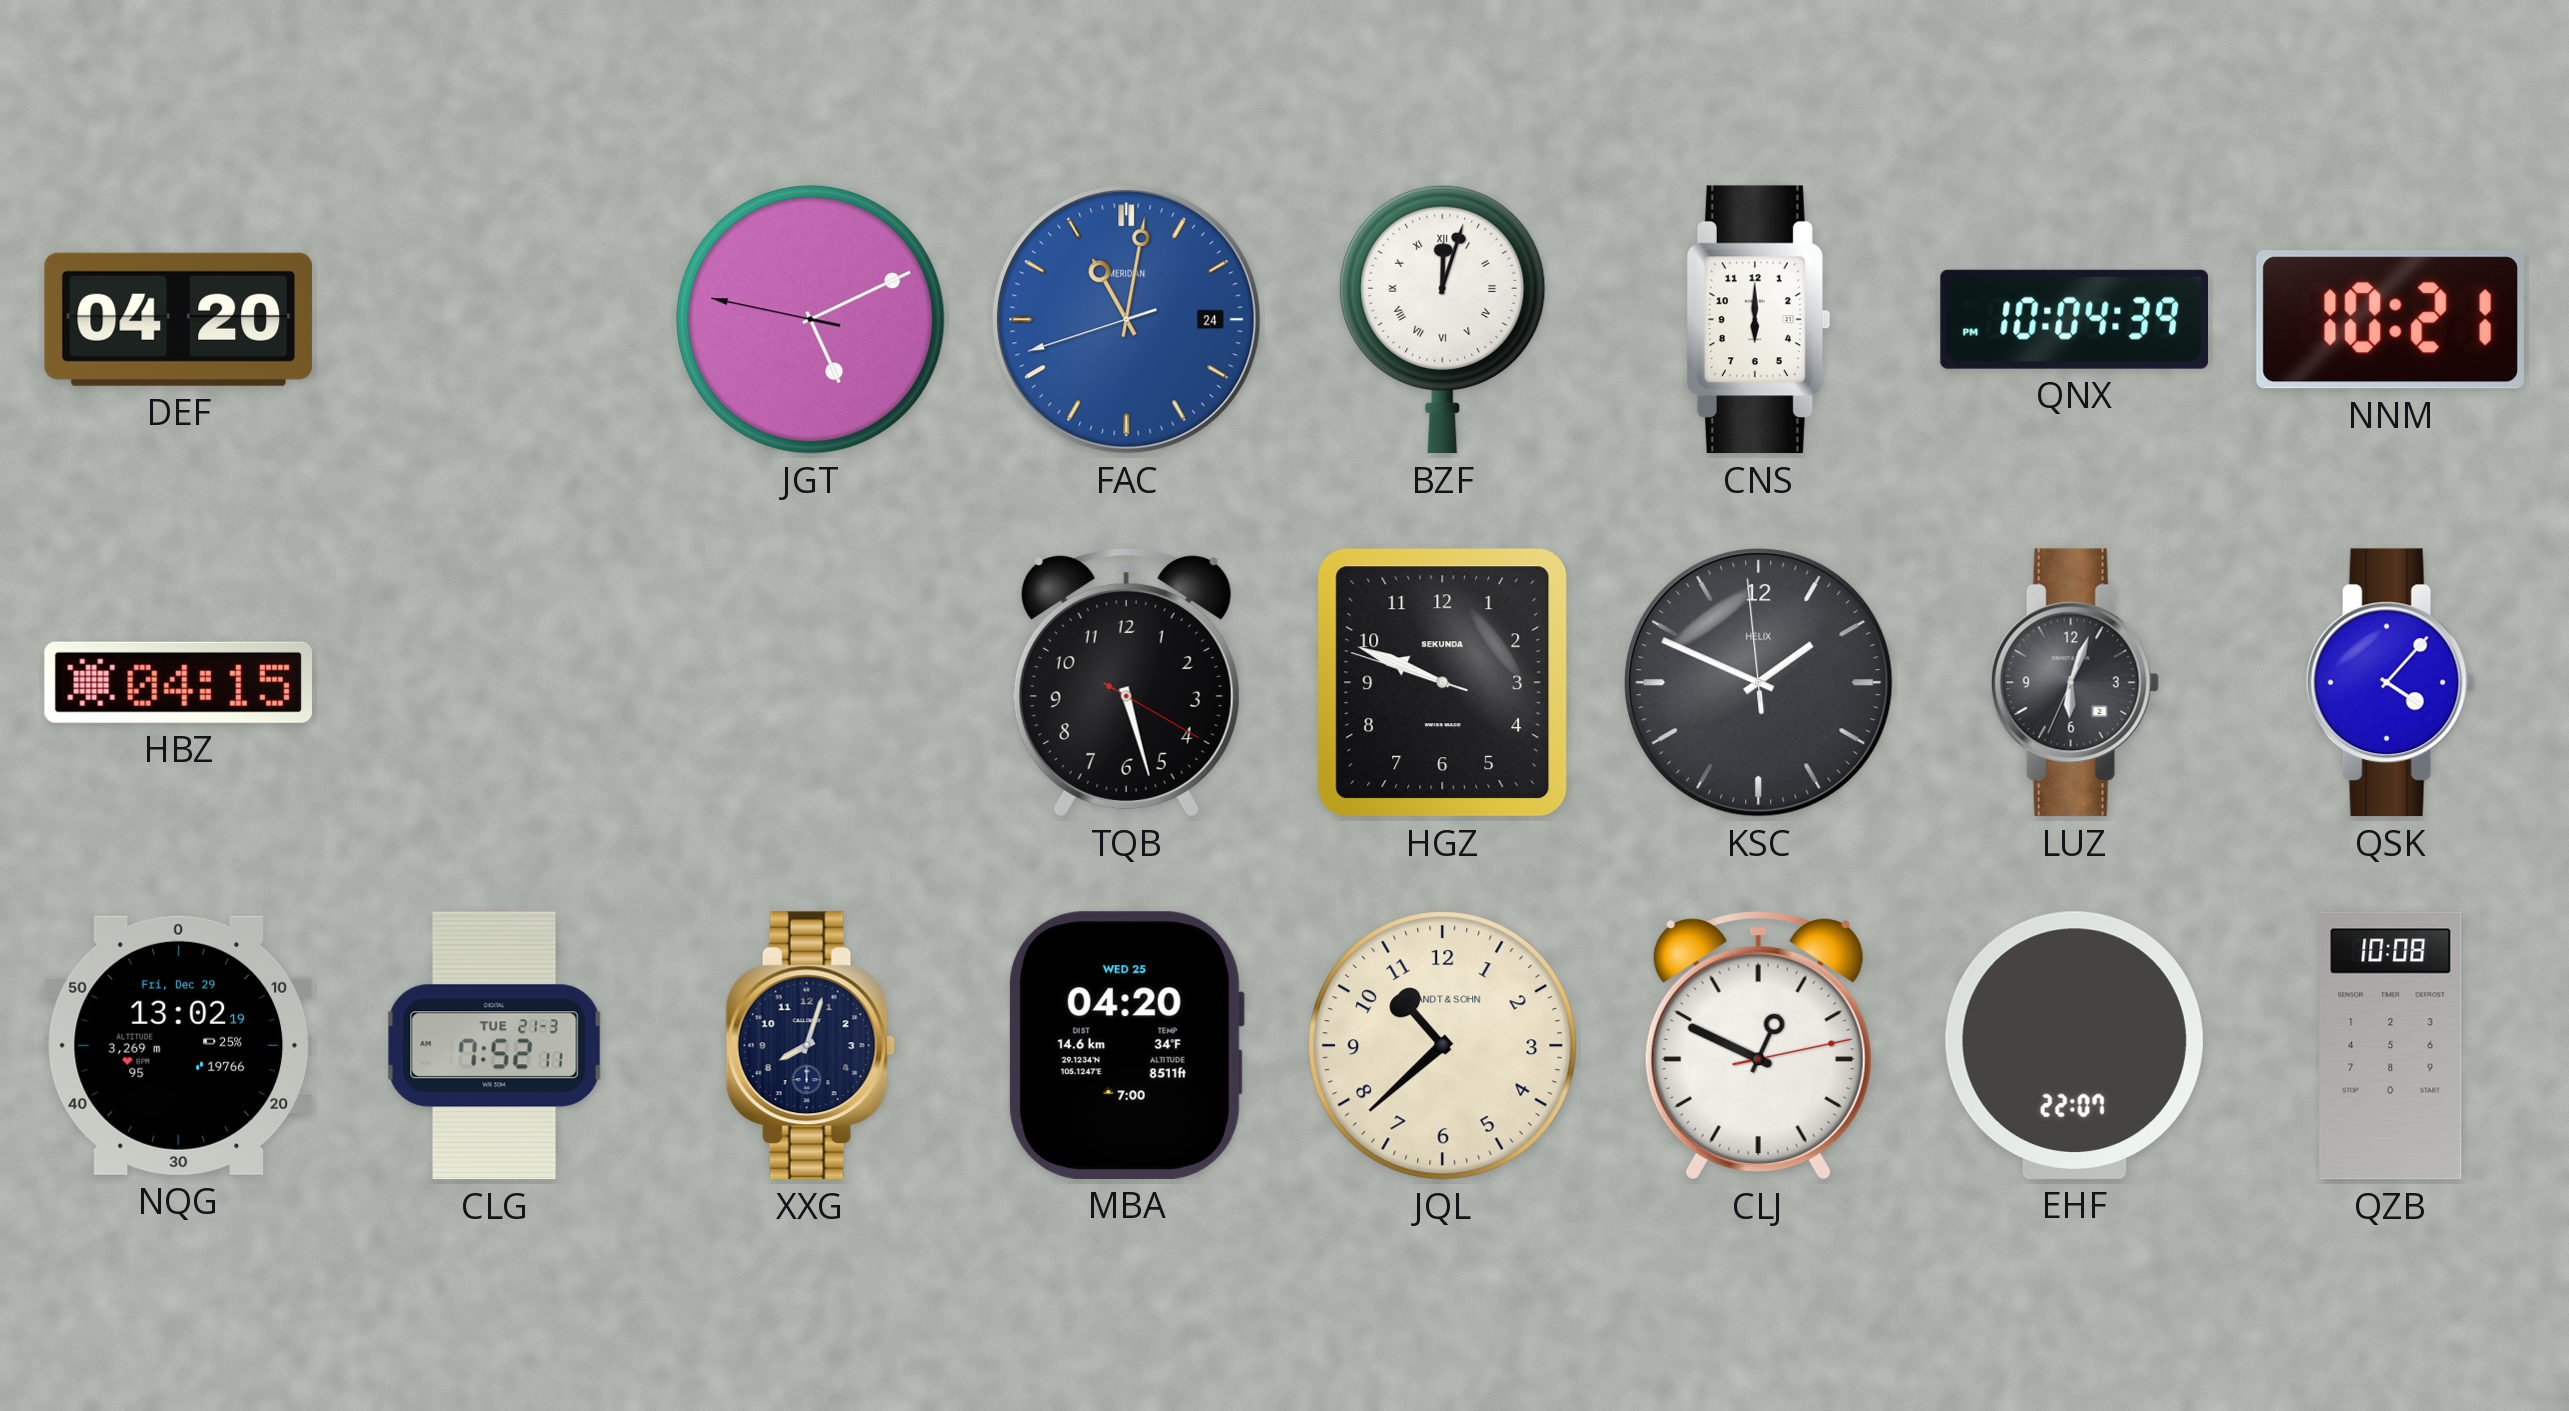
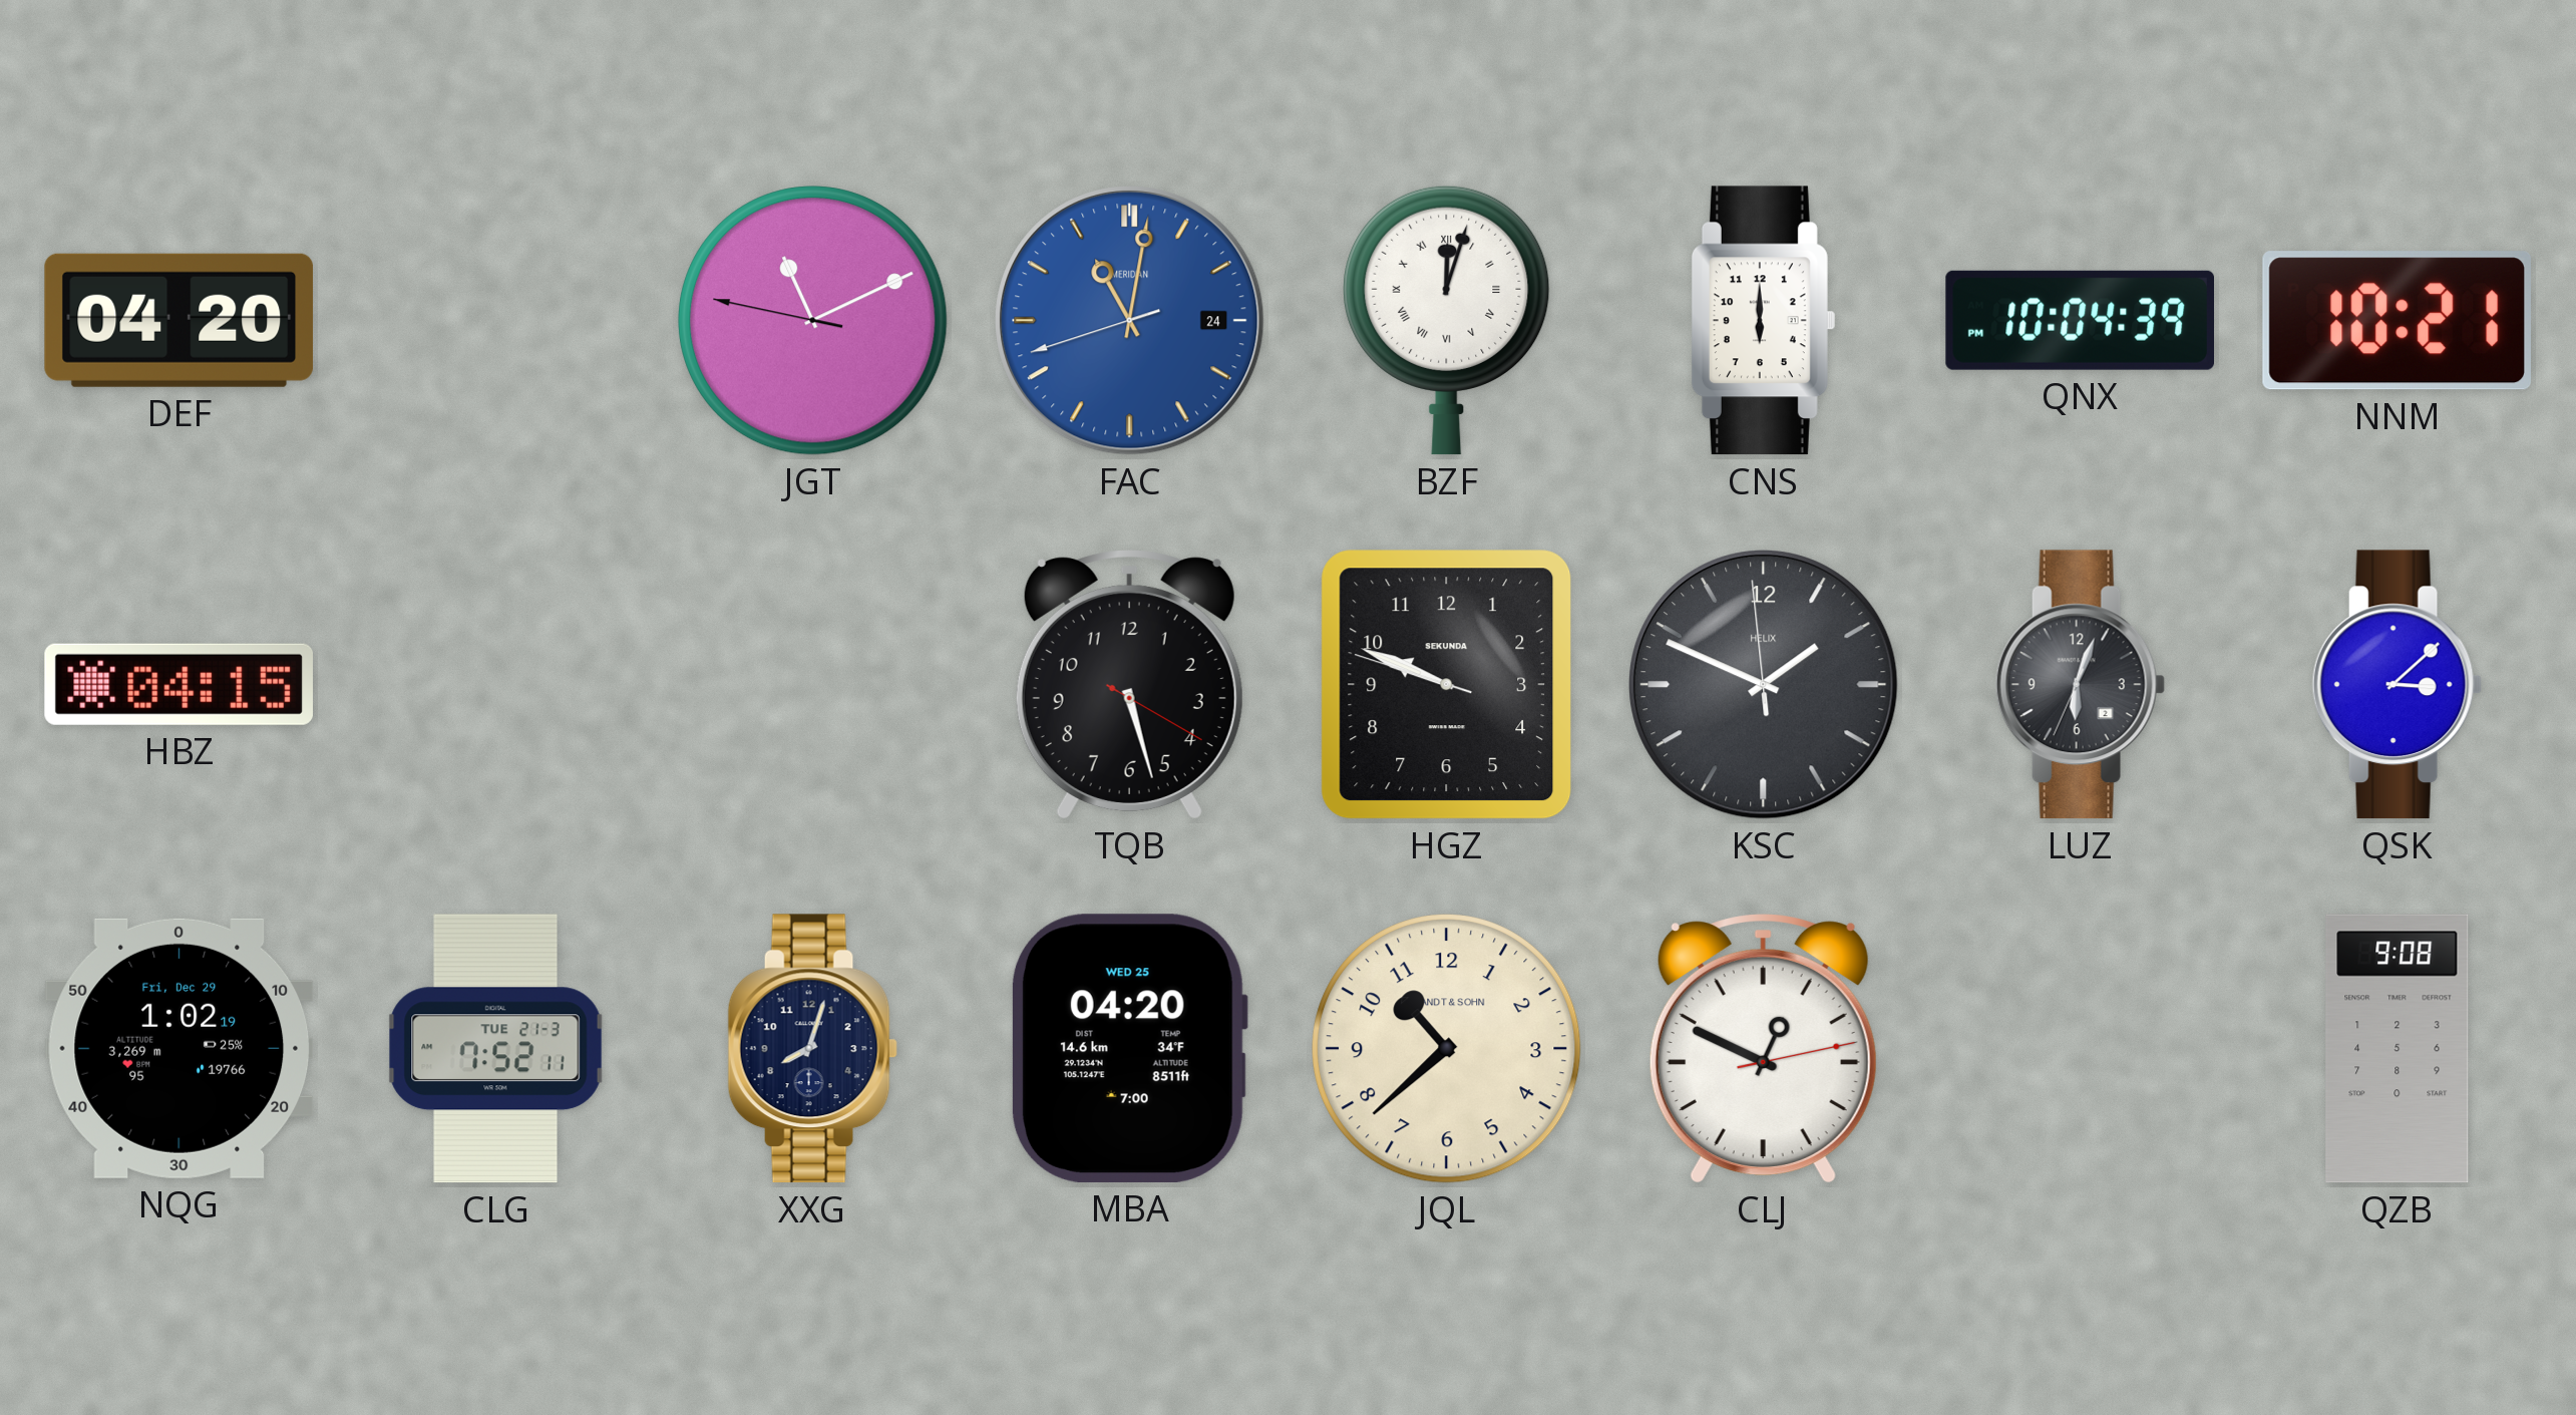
JGT: 5:10 -> 11:10
QSK: 4:07 -> 3:08
NQG: 13:02 -> 1:02
EHF: 22:07 -> none
QZB: 10:08 -> 9:08
